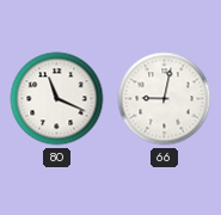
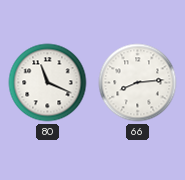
66: 9:02 -> 8:14
